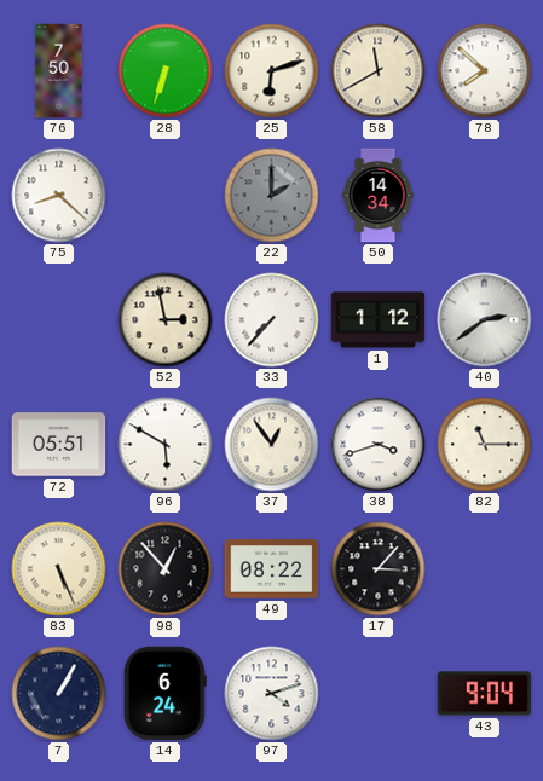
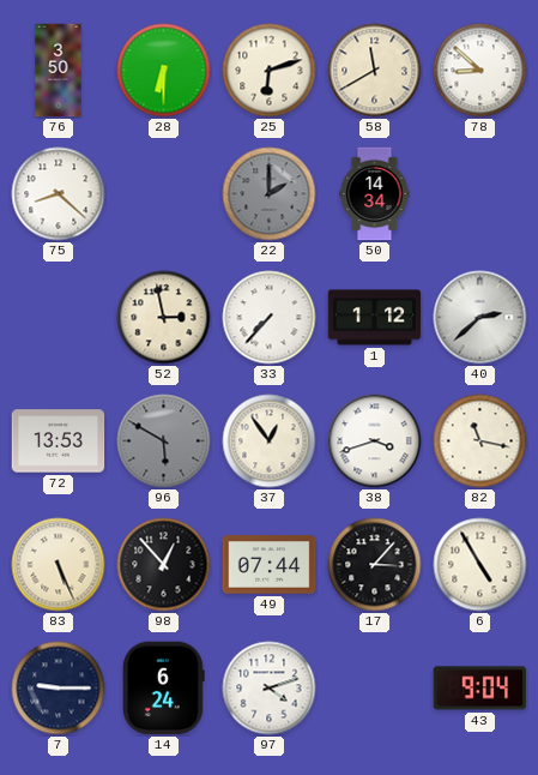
76: 7:50 -> 3:50
28: 6:33 -> 6:30
78: 7:52 -> 8:52
40: 2:39 -> 2:38
72: 05:51 -> 13:53
96 dial: white -> grey
82: 11:15 -> 11:17
49: 08:22 -> 07:44
6: none -> 4:55
7: 1:05 -> 9:15
